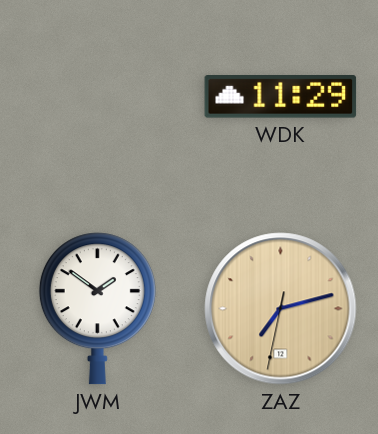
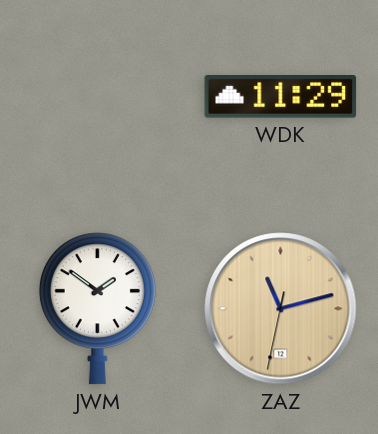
ZAZ: 7:12 -> 11:12
